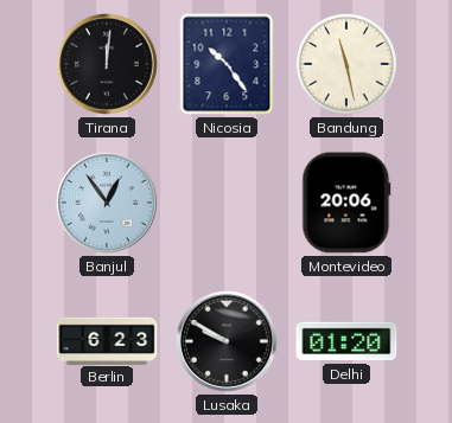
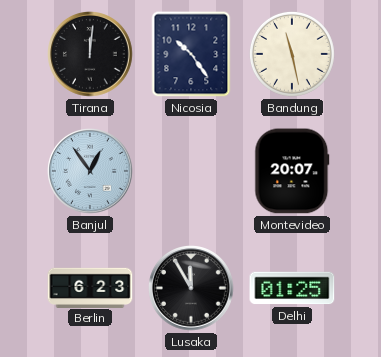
Montevideo: 20:06 -> 20:07
Lusaka: 9:50 -> 11:55
Delhi: 01:20 -> 01:25
